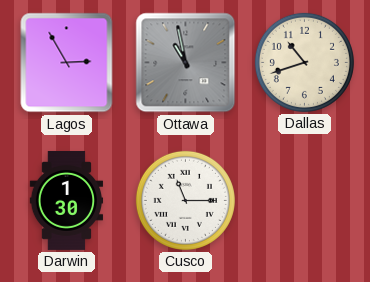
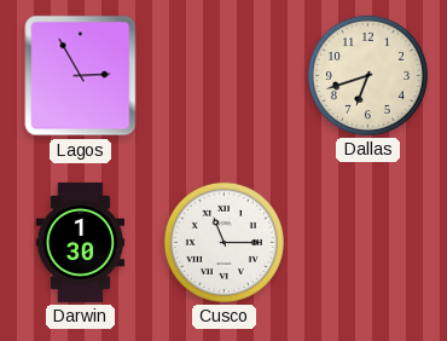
Ottawa: 10:58 -> none
Dallas: 10:42 -> 6:42
